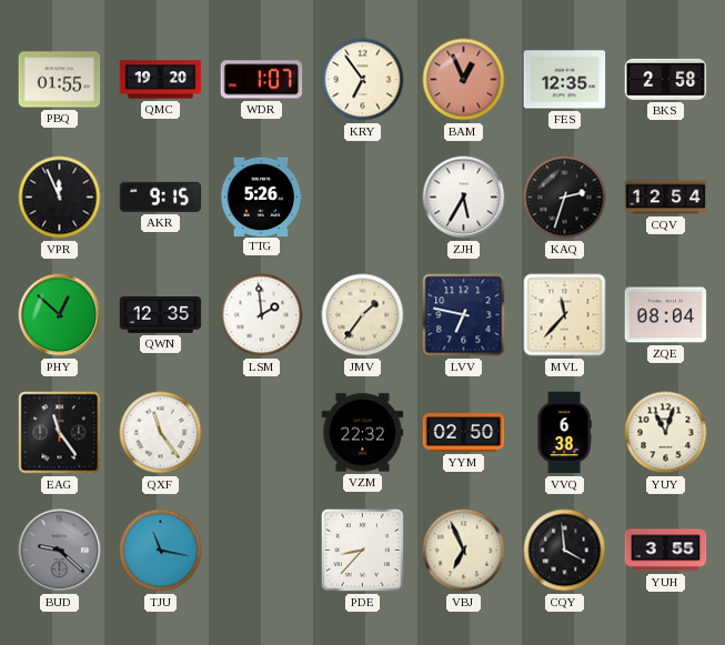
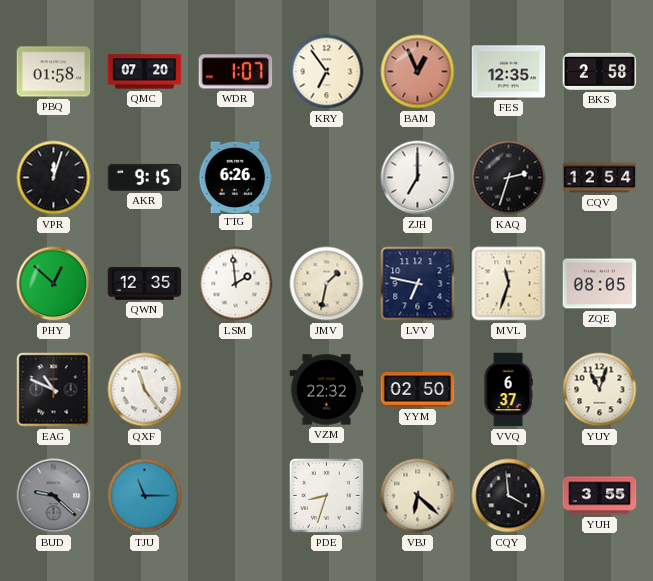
PBQ: 01:55 -> 01:58
QMC: 19:20 -> 07:20
VPR: 11:56 -> 12:03
TTG: 5:26 -> 6:26
ZJH: 5:35 -> 7:00
JMV: 1:36 -> 1:32
MVL: 11:37 -> 11:33
ZQE: 08:04 -> 08:05
EAG: 11:24 -> 10:49
VVQ: 6:38 -> 6:37
TJU: 11:17 -> 11:15
PDE: 8:37 -> 8:33
VBJ: 6:56 -> 6:22
